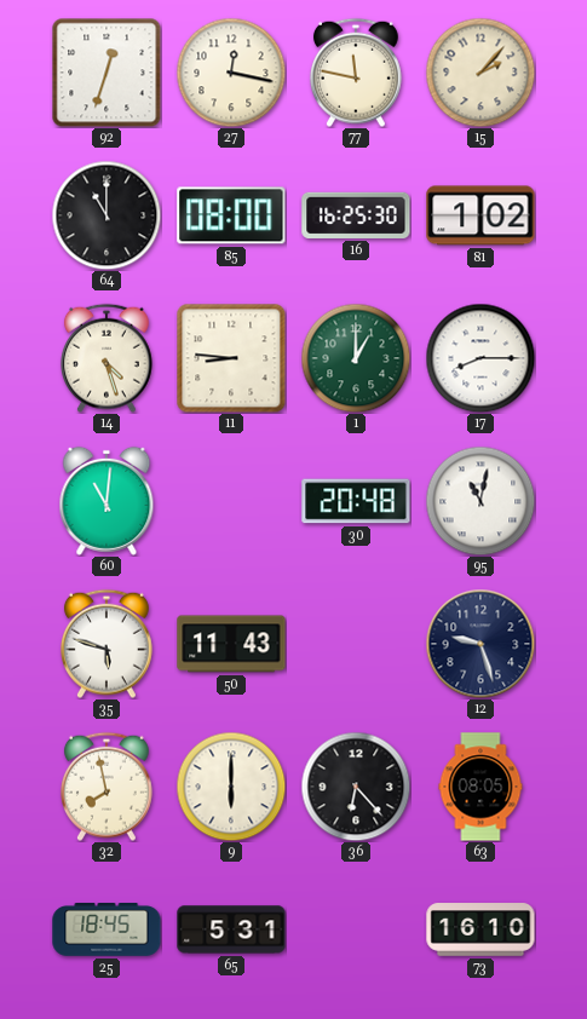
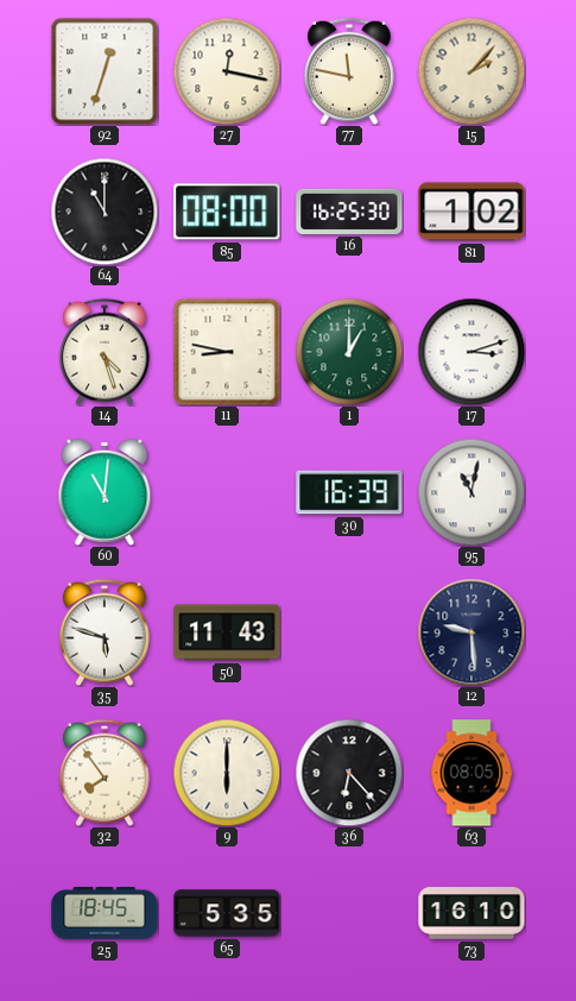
11: 8:46 -> 8:47
17: 8:15 -> 3:12
30: 20:48 -> 16:39
12: 9:27 -> 9:29
32: 7:58 -> 7:54
65: 5:31 -> 5:35
